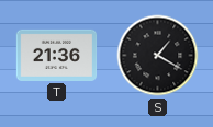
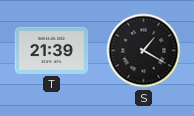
T: 21:36 -> 21:39
